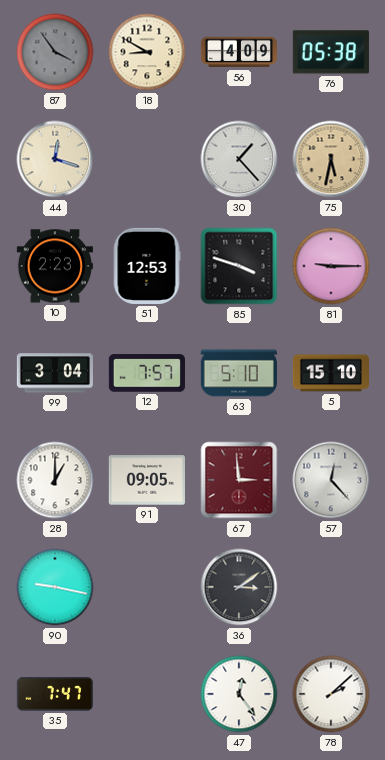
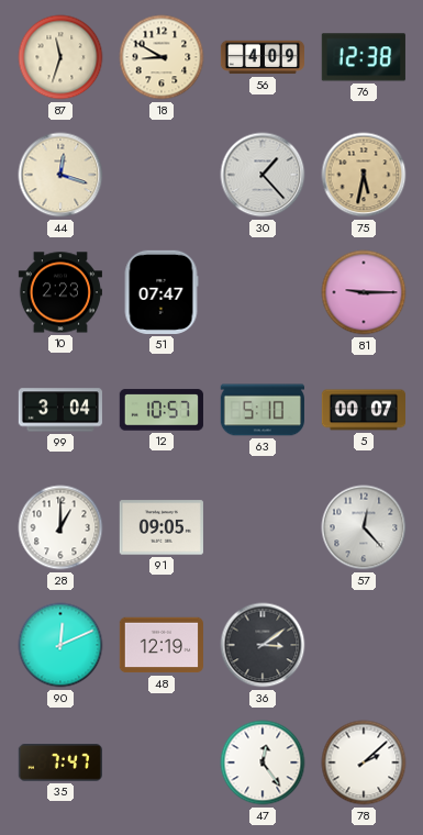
87: 3:54 -> 11:33
87 dial: grey -> cream
76: 05:38 -> 12:38
51: 12:53 -> 07:47
85: 3:48 -> none
12: 7:57 -> 10:57
5: 15:10 -> 00:07
67: 2:59 -> none
90: 9:17 -> 12:11
48: none -> 12:19
